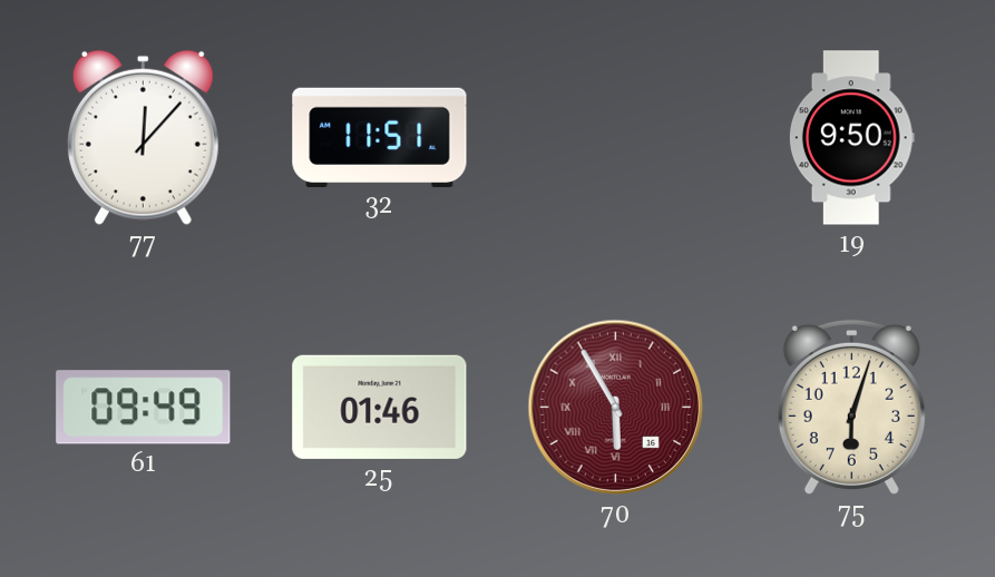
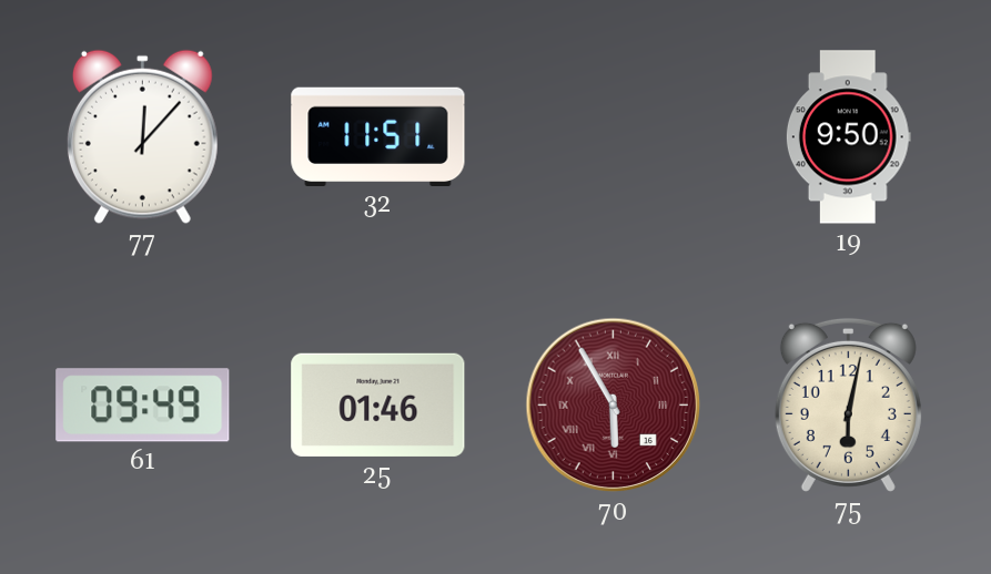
75: 6:03 -> 6:02
